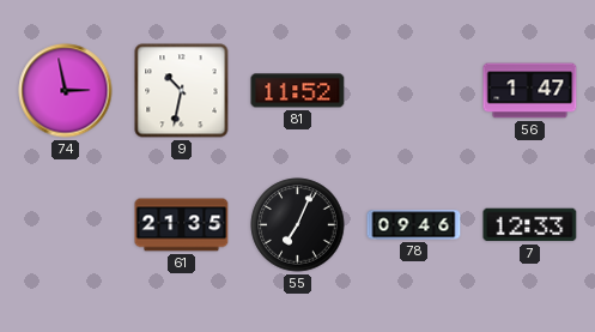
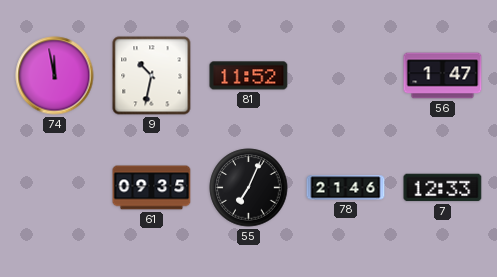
74: 2:58 -> 11:58
61: 21:35 -> 09:35
78: 09:46 -> 21:46
